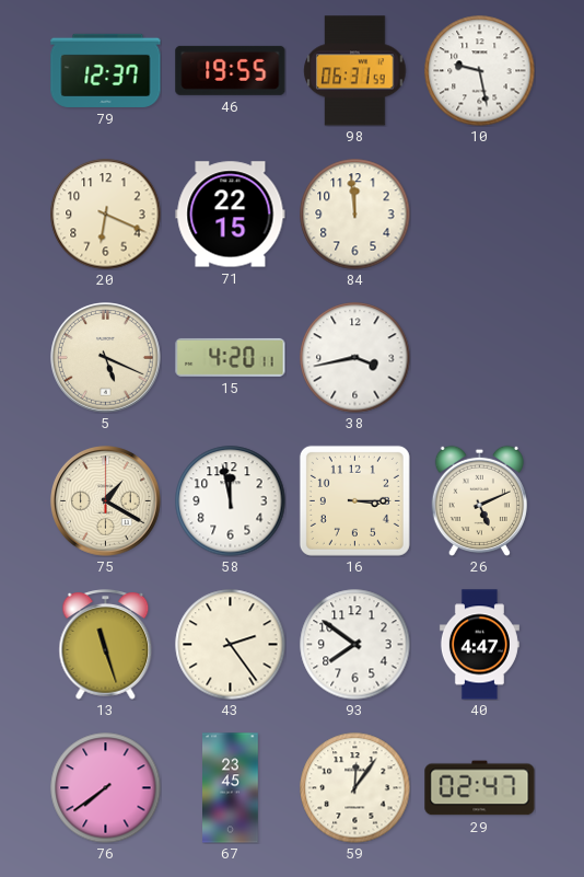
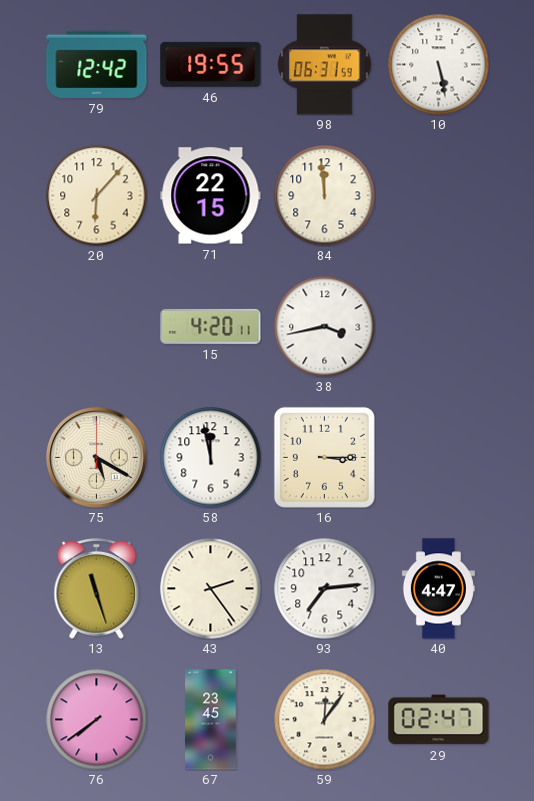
79: 12:37 -> 12:42
10: 9:28 -> 5:28
20: 6:19 -> 6:07
5: 5:19 -> none
75: 1:20 -> 5:20
26: 5:11 -> none
93: 7:51 -> 7:14
